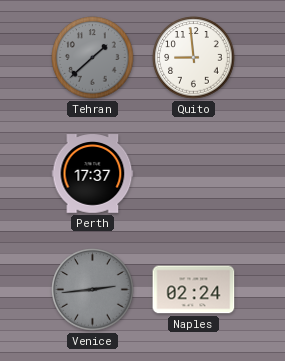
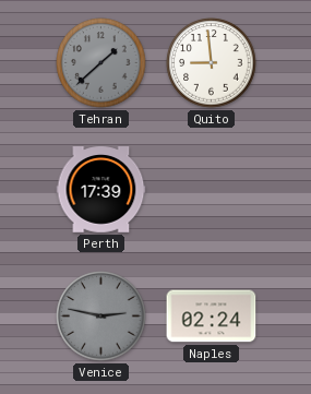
Perth: 17:37 -> 17:39
Venice: 2:44 -> 2:47
